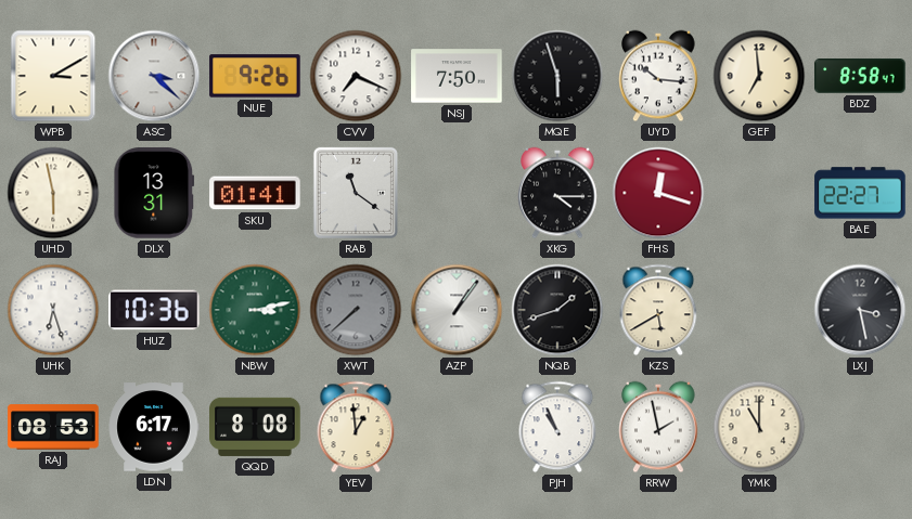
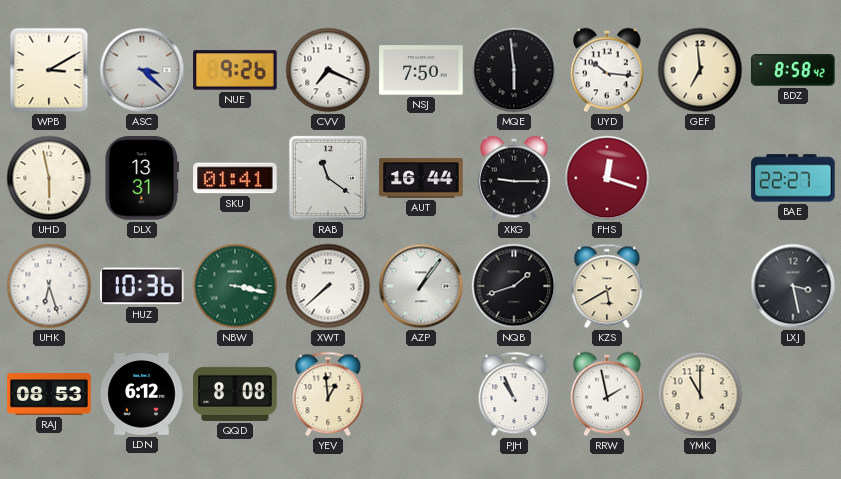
MQE: 5:57 -> 5:59
BDZ: 8:58:47 -> 8:58:42
AUT: none -> 16:44
XKG: 4:15 -> 9:15
NBW: 3:13 -> 3:17
XWT dial: grey -> white
LDN: 6:17 -> 6:12
